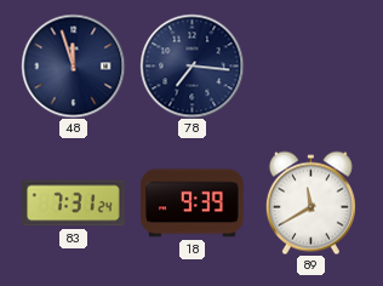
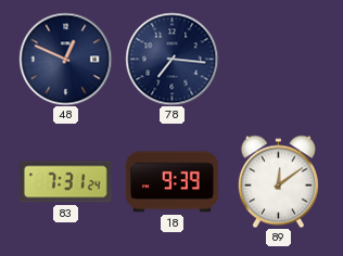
48: 11:57 -> 12:49
89: 11:40 -> 12:09
